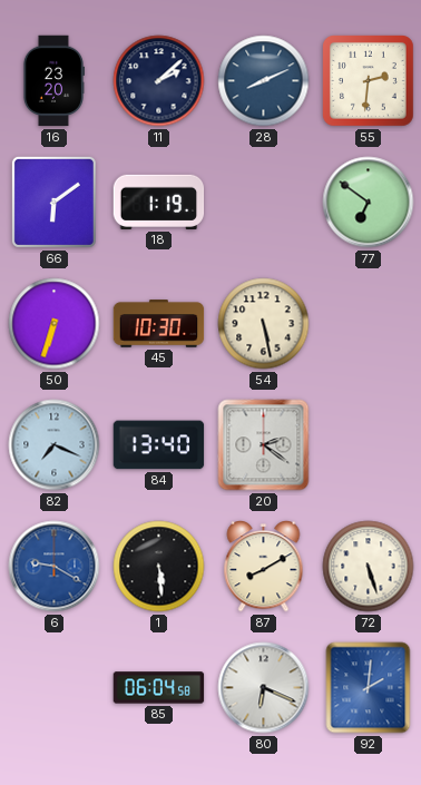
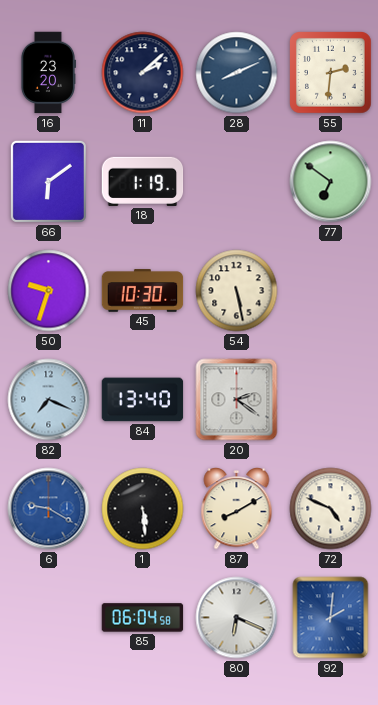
50: 6:33 -> 9:33
72: 5:27 -> 4:49
